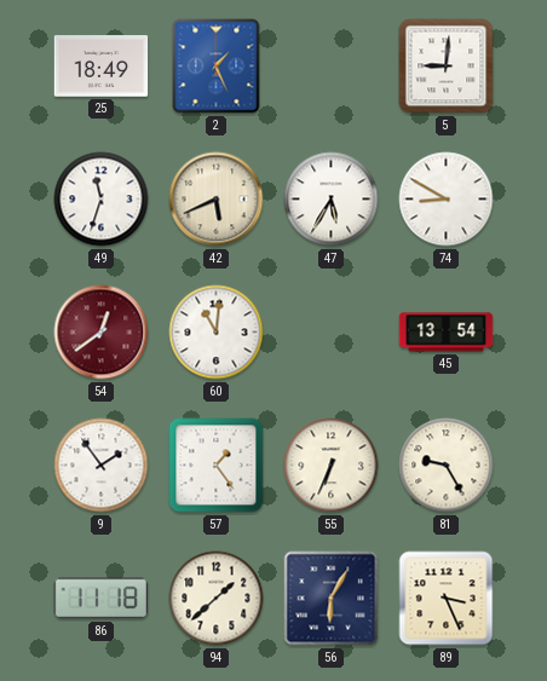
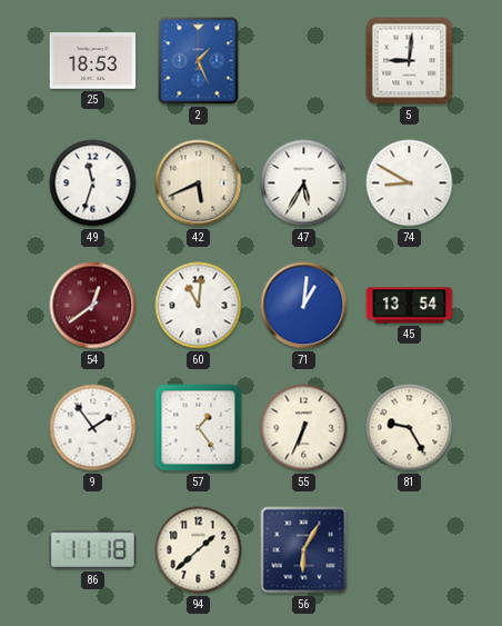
25: 18:49 -> 18:53
71: none -> 1:01
89: 3:26 -> none
